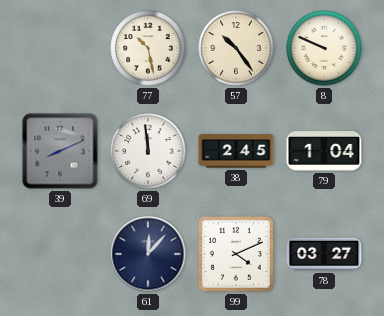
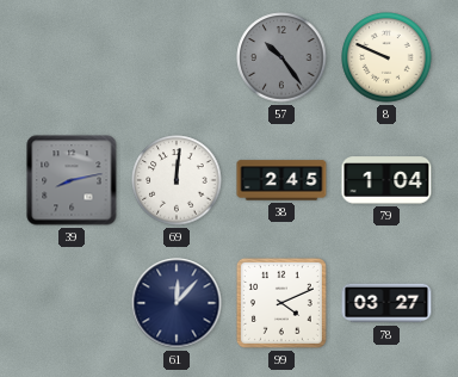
77: 10:28 -> none
57 dial: cream -> grey
39: 8:11 -> 8:13
69: 11:59 -> 12:01
